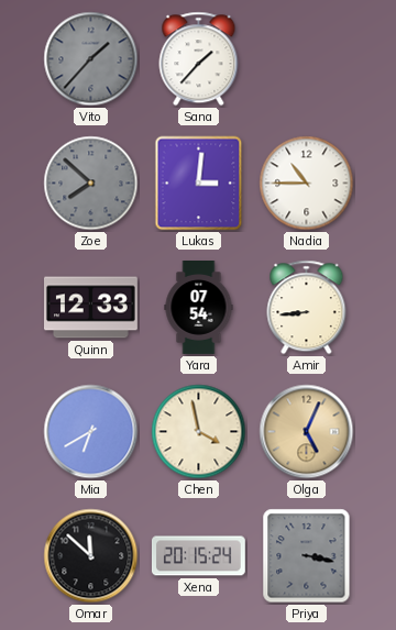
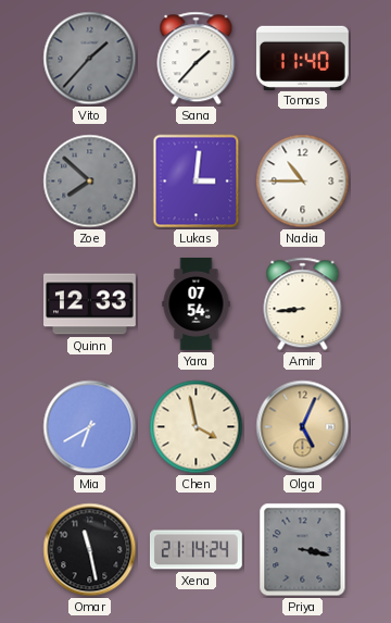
Tomas: none -> 11:40
Omar: 11:52 -> 11:28
Xena: 20:15 -> 21:14
